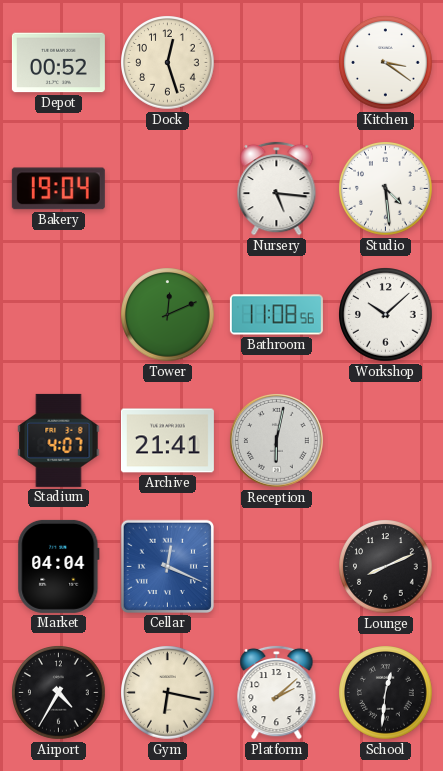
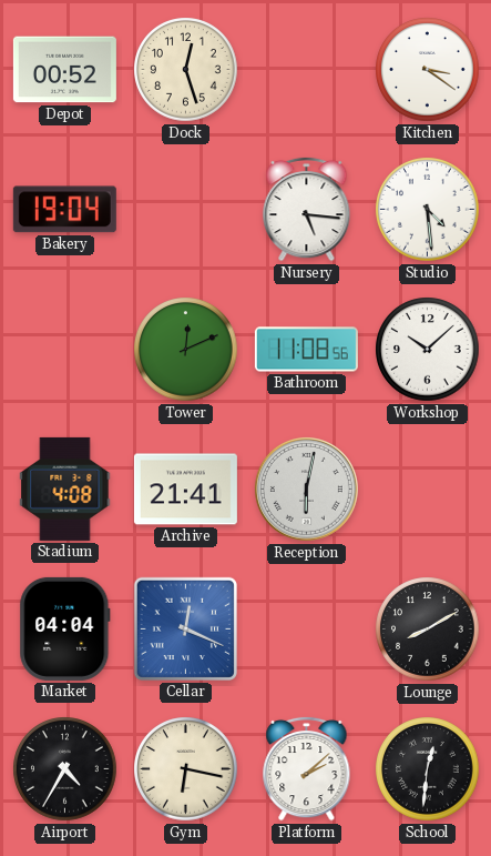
Stadium: 4:07 -> 4:08
Lounge: 8:11 -> 8:10
